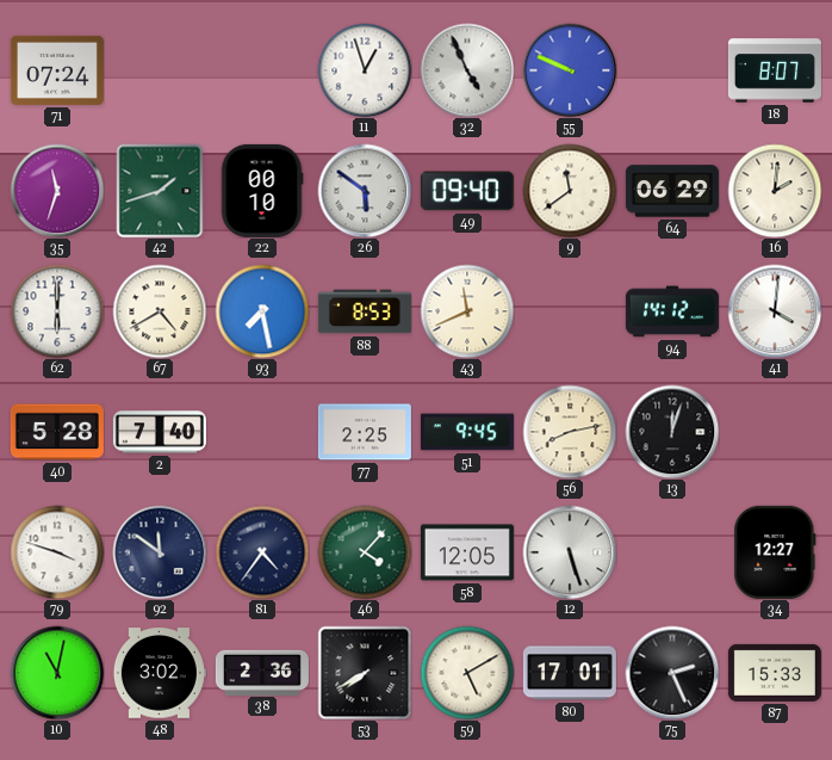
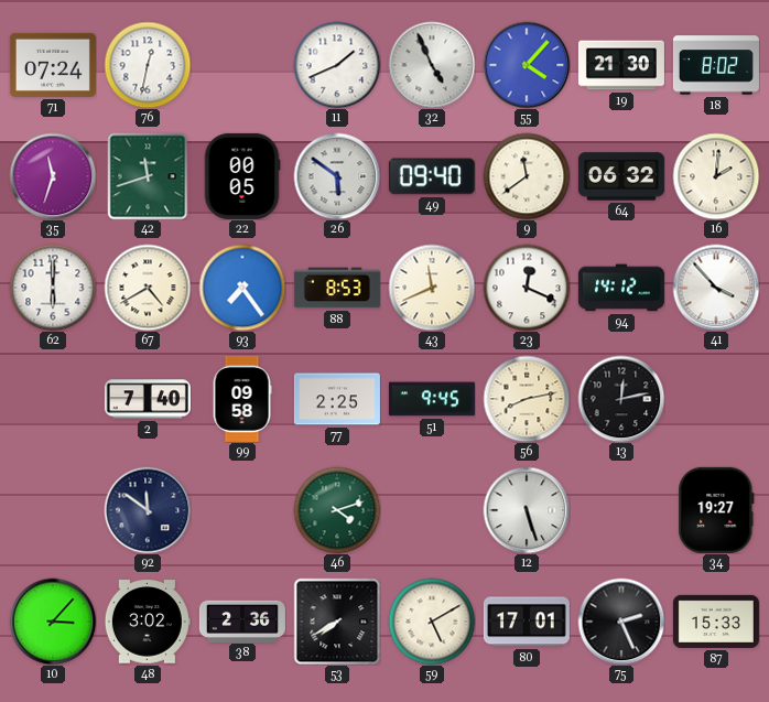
76: none -> 12:32
11: 12:57 -> 1:41
55: 9:49 -> 4:07
19: none -> 21:30
18: 8:07 -> 8:02
42: 1:42 -> 11:42
22: 00:10 -> 00:05
64: 06:29 -> 06:32
93: 7:28 -> 7:24
23: none -> 12:19
41: 4:01 -> 3:53
40: 5:28 -> none
99: none -> 09:58
13: 12:03 -> 12:13
79: 3:48 -> none
81: 4:36 -> none
46: 4:07 -> 4:12
58: 12:05 -> none
34: 12:27 -> 19:27
10: 11:02 -> 3:07
